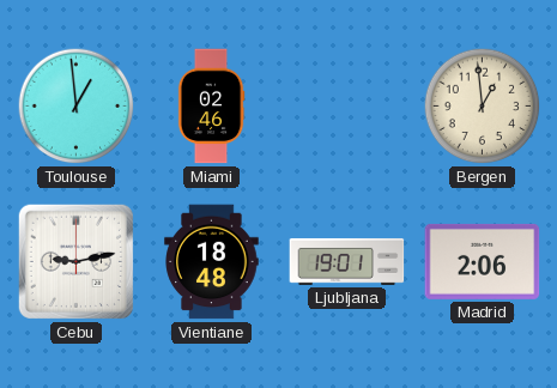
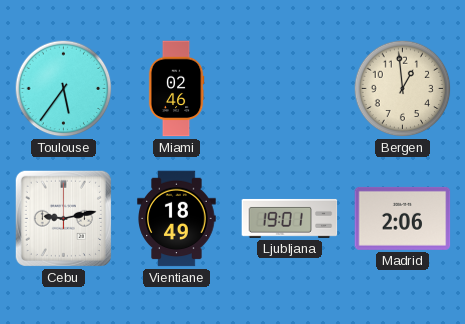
Toulouse: 12:59 -> 5:36
Vientiane: 18:48 -> 18:49
